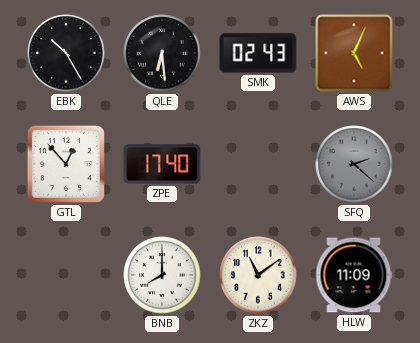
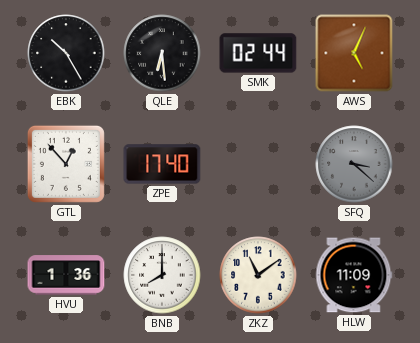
SMK: 02:43 -> 02:44
SFQ: 2:22 -> 3:22
HVU: none -> 1:36
